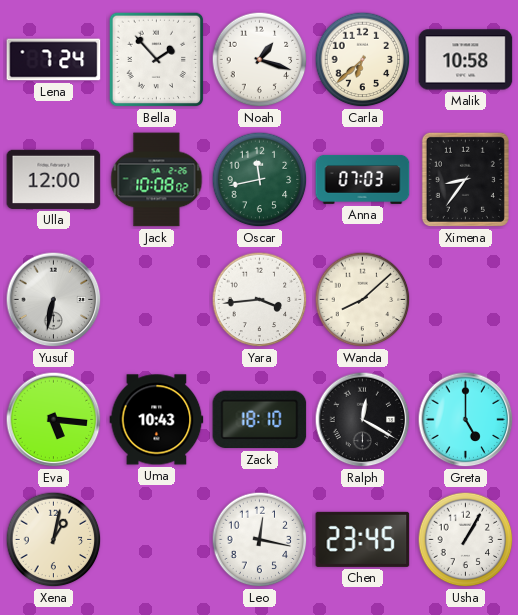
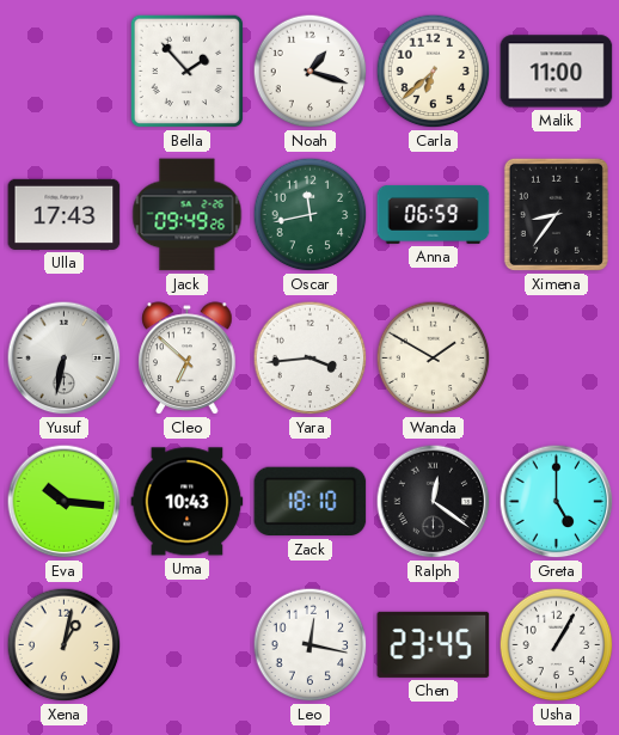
Lena: 7:24 -> none
Malik: 10:58 -> 11:00
Ulla: 12:00 -> 17:43
Jack: 10:08 -> 09:49
Anna: 07:03 -> 06:59
Cleo: none -> 6:52
Wanda: 8:08 -> 1:50
Eva: 5:16 -> 10:16
Ralph: 12:20 -> 12:21
